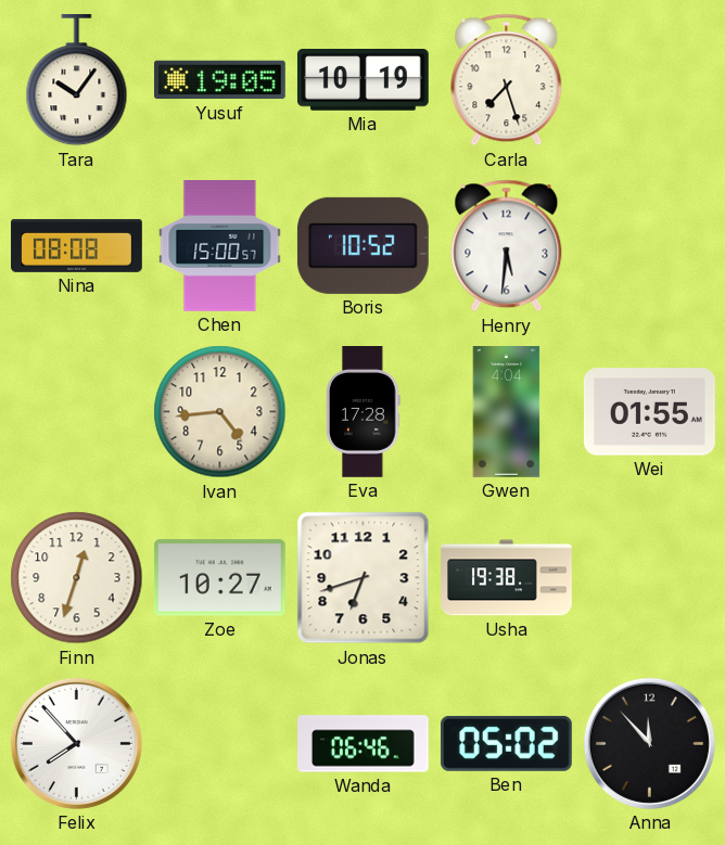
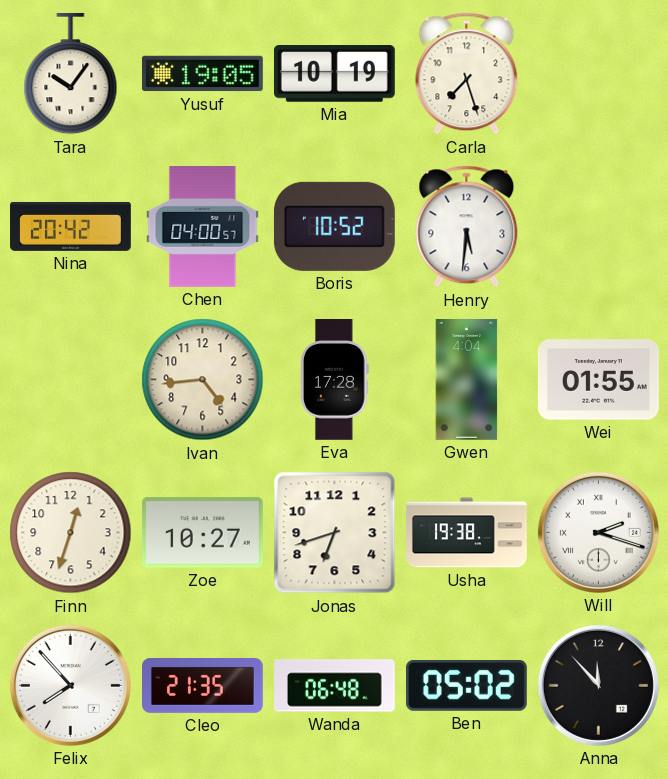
Nina: 08:08 -> 20:42
Chen: 15:00 -> 04:00
Will: none -> 2:18
Cleo: none -> 21:35
Wanda: 06:46 -> 06:48
